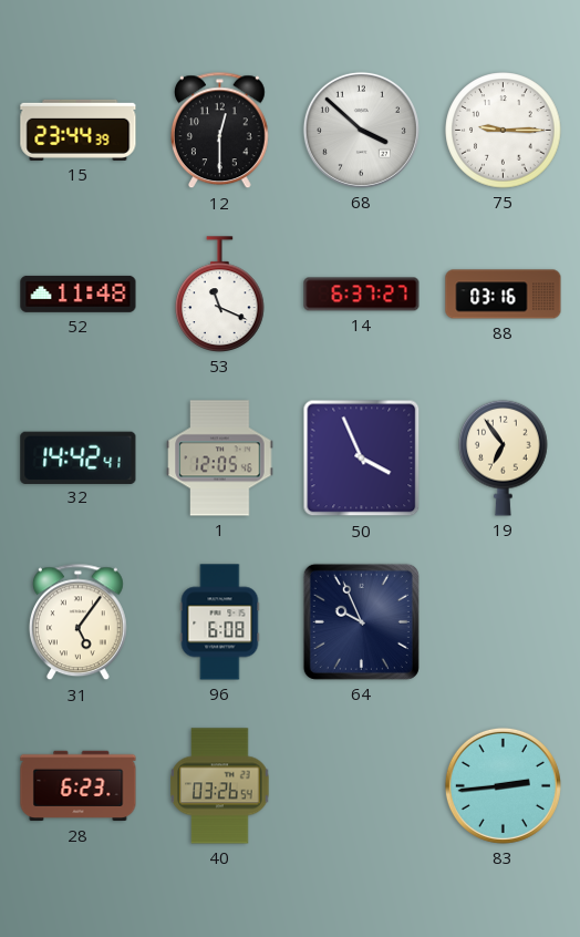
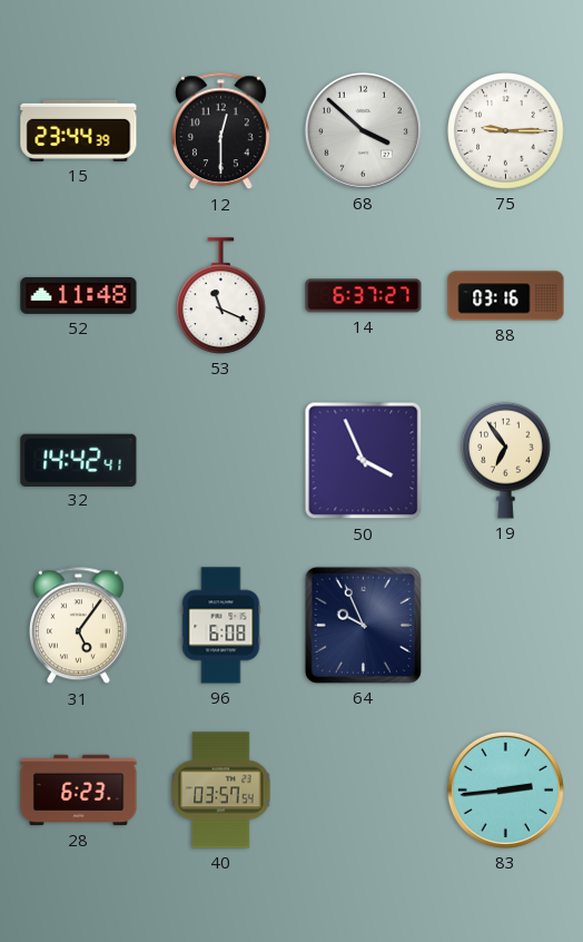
1: 12:05 -> none
40: 03:26 -> 03:57
